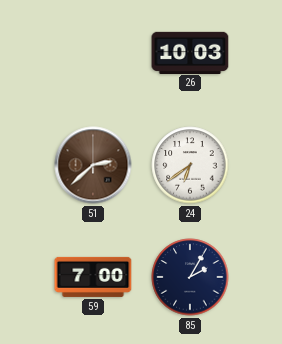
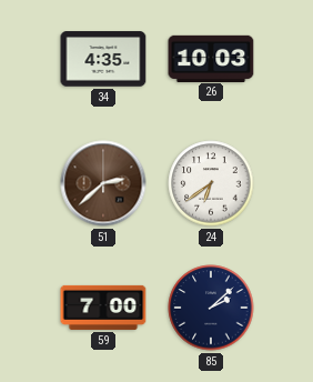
34: none -> 4:35
85: 2:05 -> 2:08
